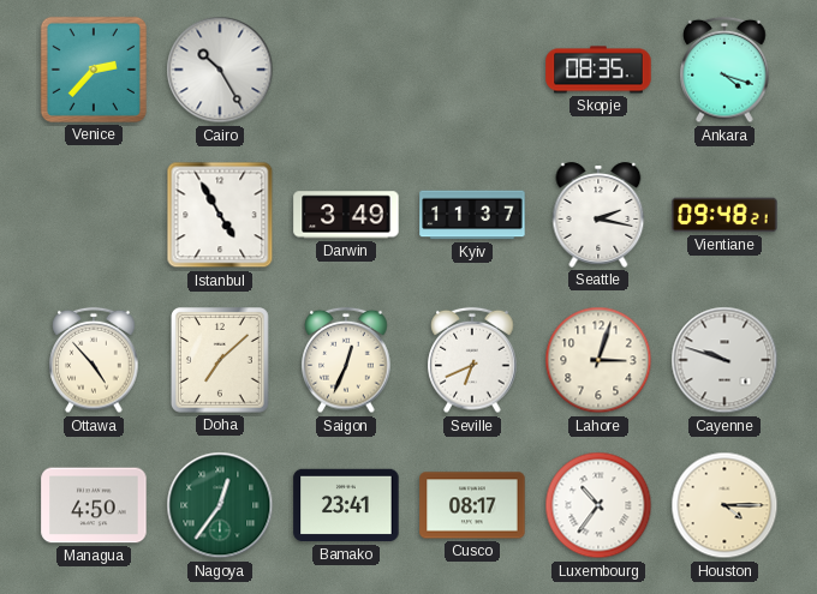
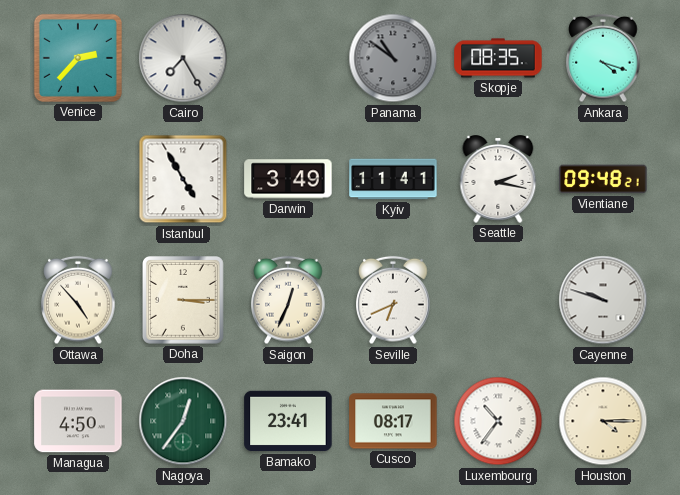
Cairo: 10:25 -> 7:25
Panama: none -> 10:51
Kyiv: 11:37 -> 11:41
Doha: 7:08 -> 3:15
Lahore: 3:03 -> none
